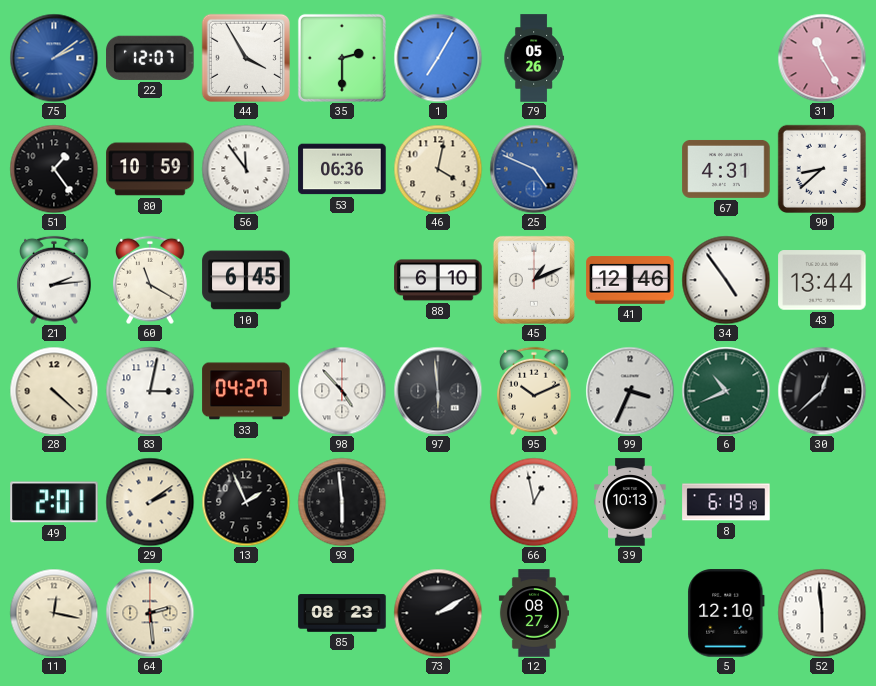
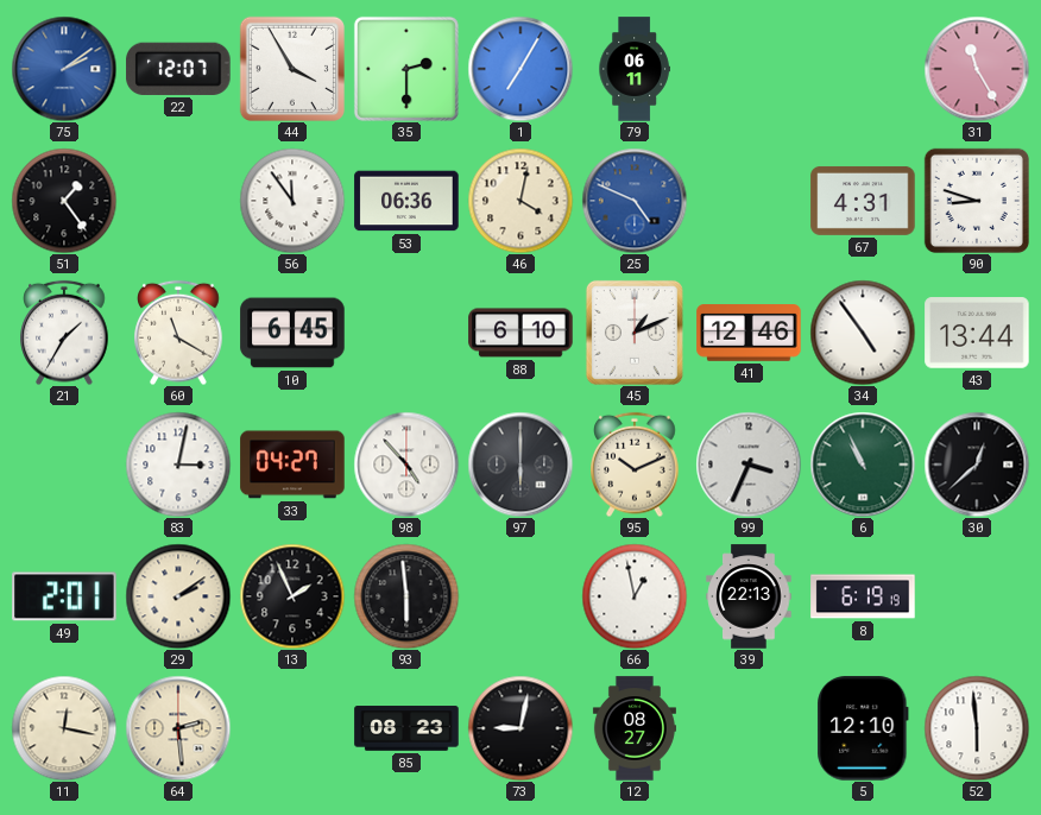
79: 05:26 -> 06:11
80: 10:59 -> none
90: 8:38 -> 8:48
21: 2:14 -> 1:35
28: 4:22 -> none
97: 5:59 -> 6:00
6: 10:41 -> 10:56
39: 10:13 -> 22:13
73: 2:10 -> 9:02
